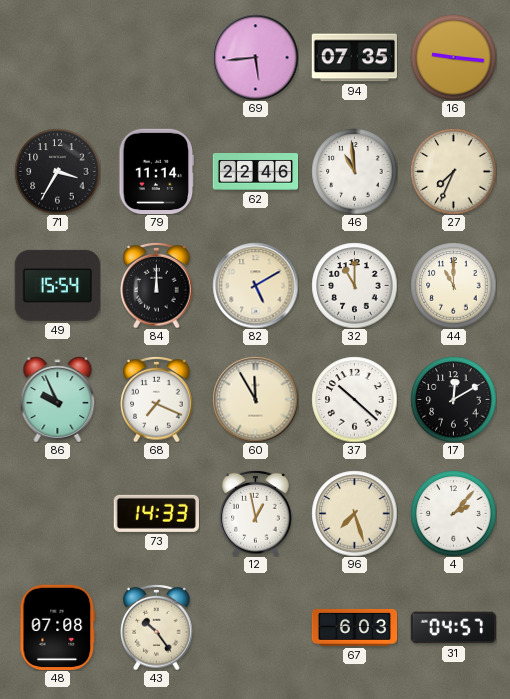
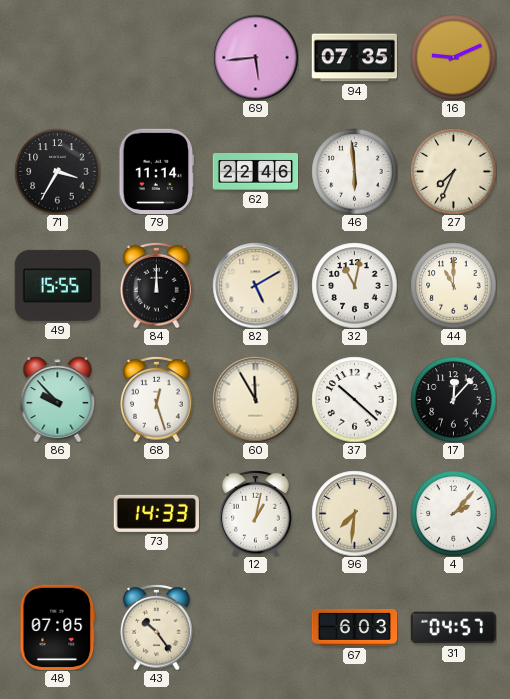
16: 9:16 -> 9:11
46: 10:59 -> 5:59
49: 15:54 -> 15:55
32: 11:00 -> 11:02
86: 9:56 -> 9:53
68: 7:19 -> 12:27
17: 12:10 -> 12:07
12: 12:58 -> 1:02
96: 7:27 -> 7:31
48: 07:08 -> 07:05
